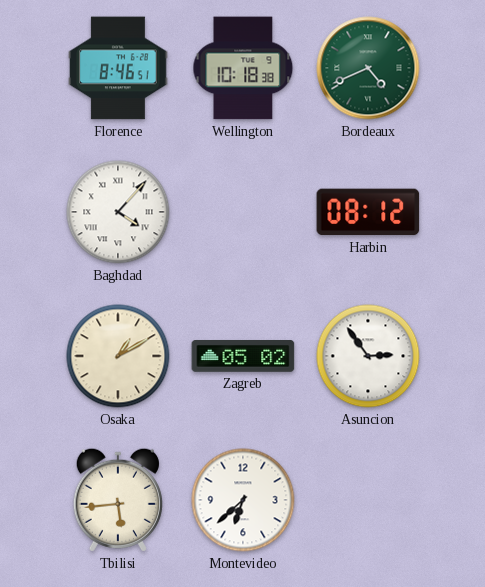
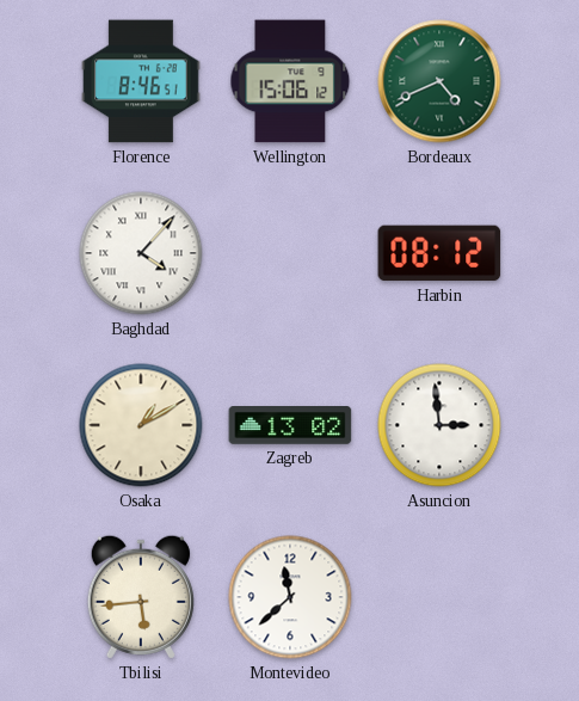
Wellington: 10:18 -> 15:06
Zagreb: 05:02 -> 13:02
Asuncion: 2:54 -> 2:59
Montevideo: 6:38 -> 11:38
